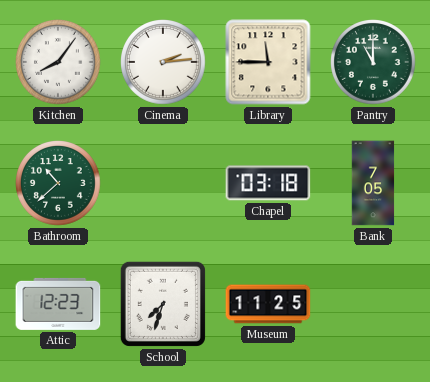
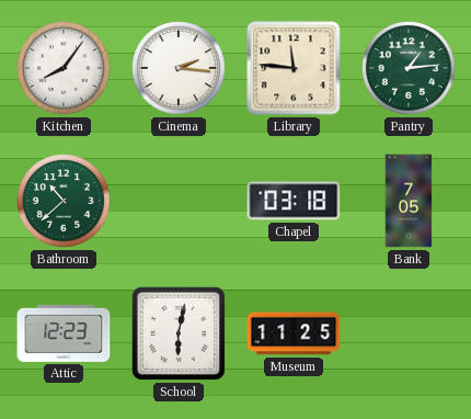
Cinema: 2:14 -> 2:16
Library: 11:45 -> 11:46
Pantry: 11:00 -> 1:14
School: 7:33 -> 6:02
